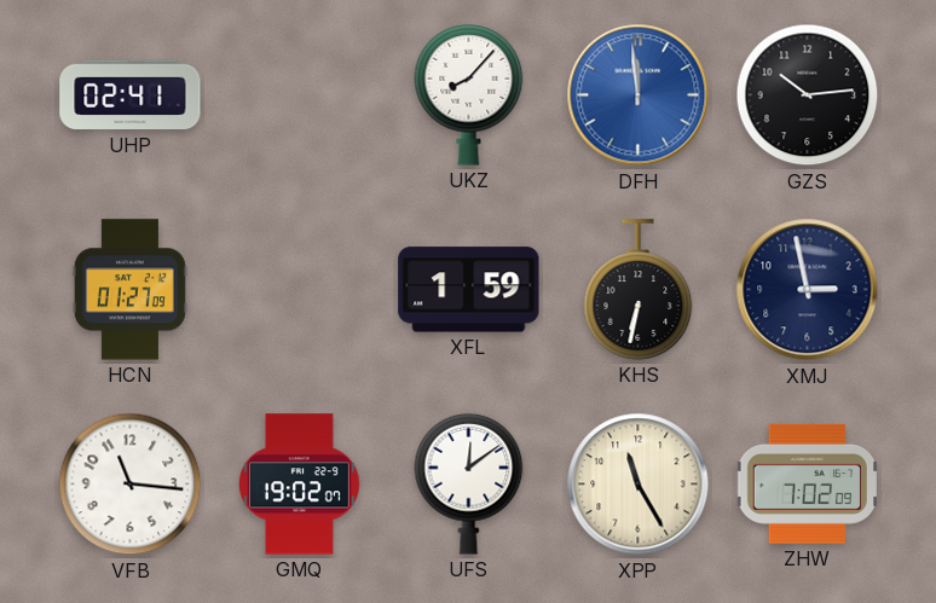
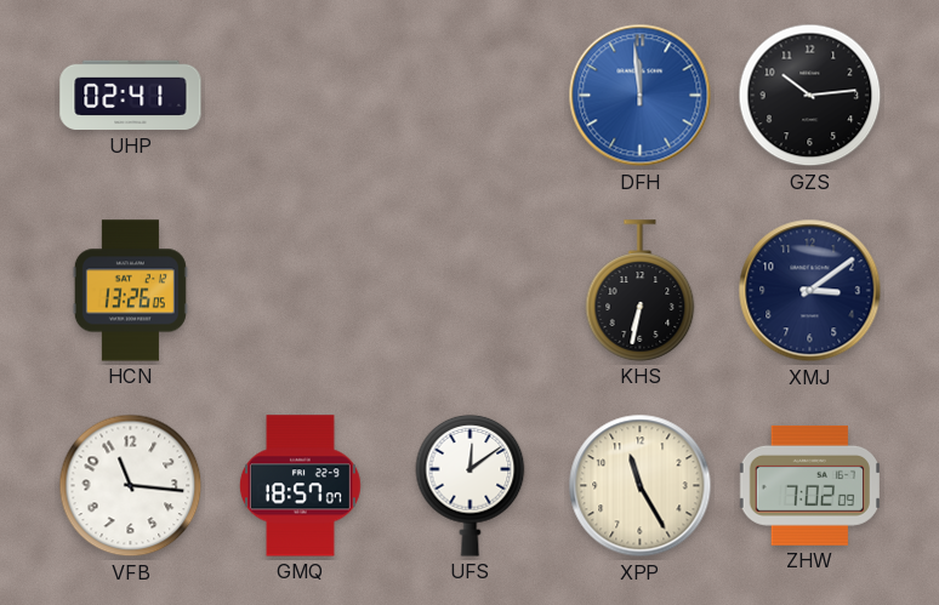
UKZ: 8:07 -> none
HCN: 01:27 -> 13:26
XFL: 1:59 -> none
XMJ: 2:58 -> 3:09
GMQ: 19:02 -> 18:57
